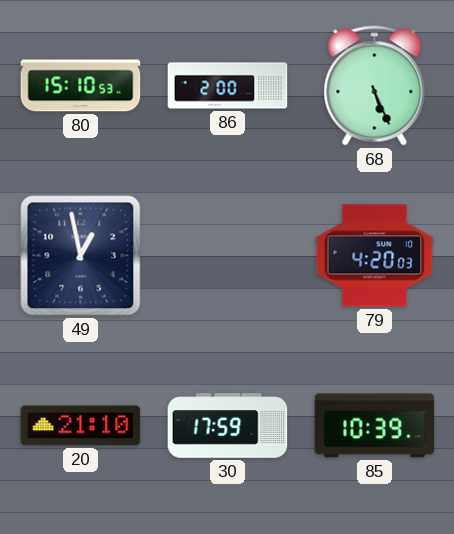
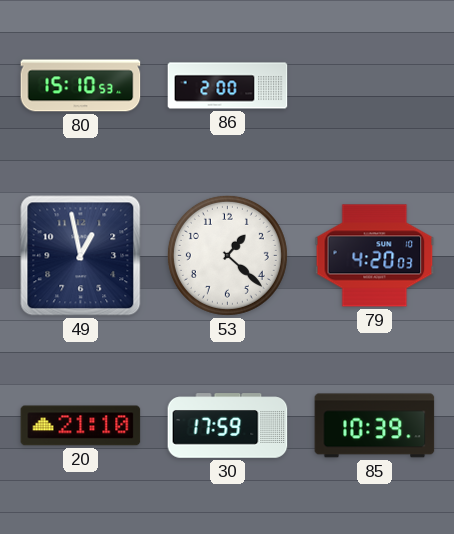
68: 5:26 -> none
53: none -> 1:22
